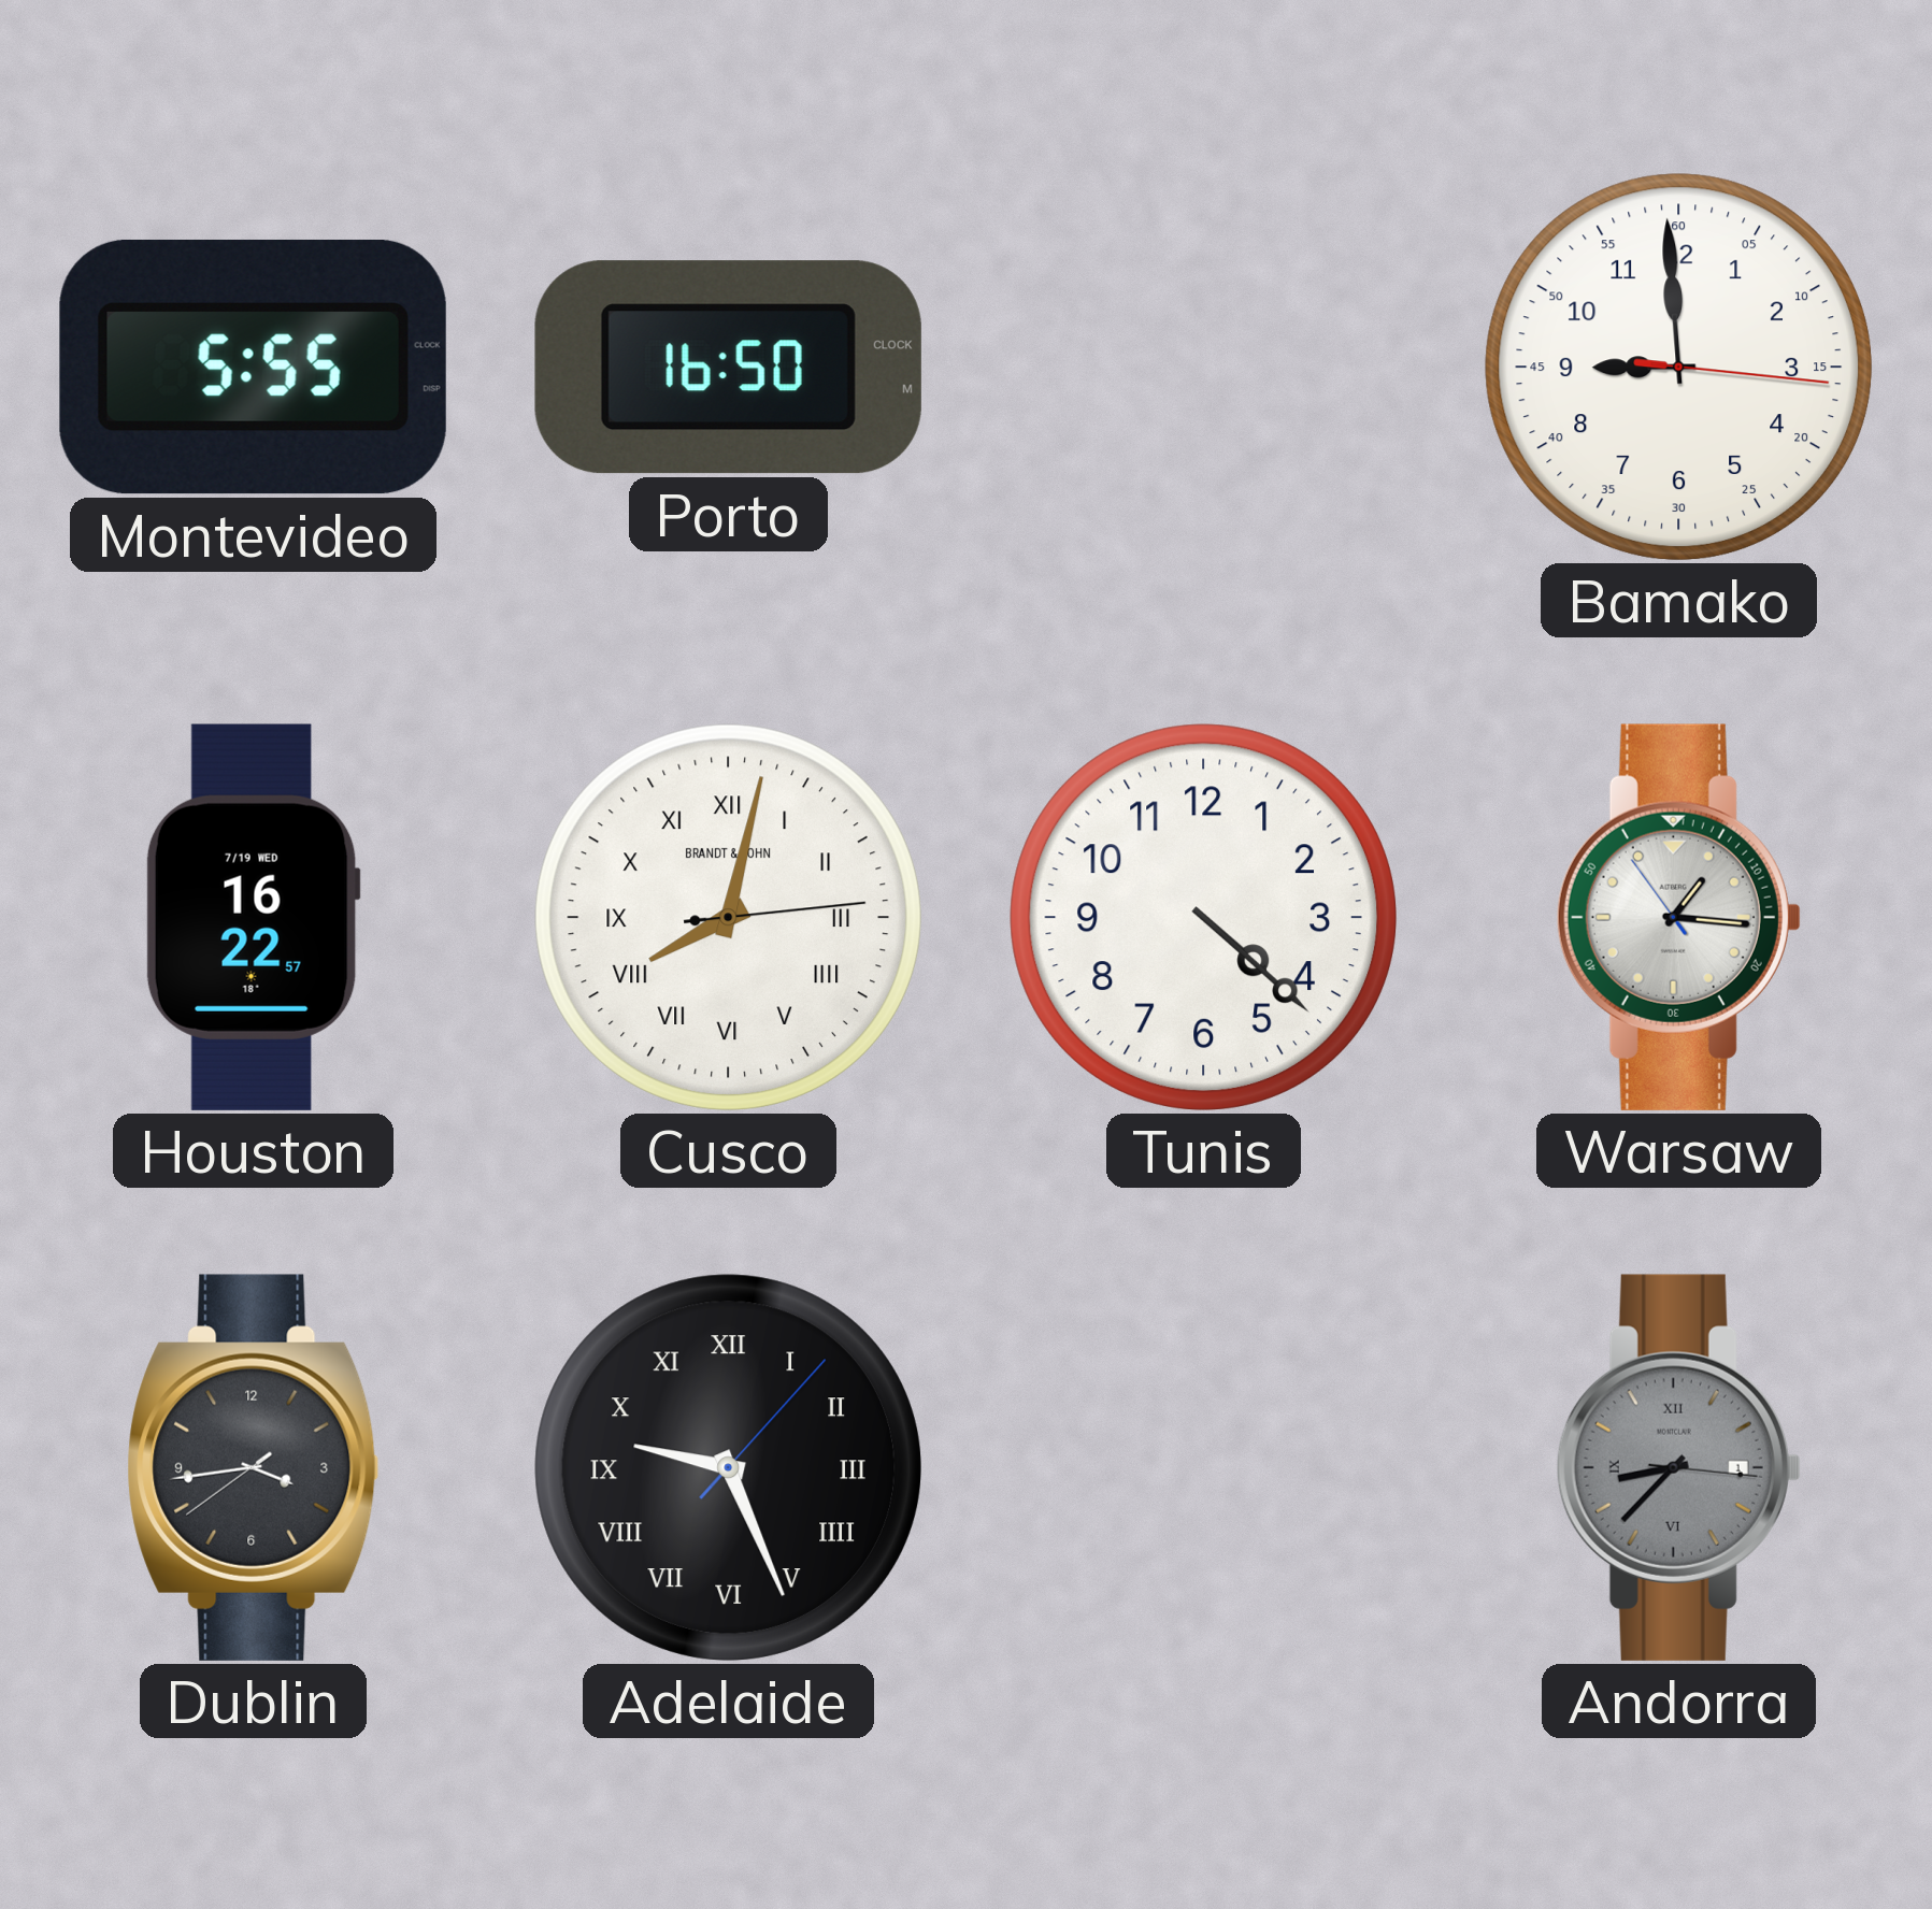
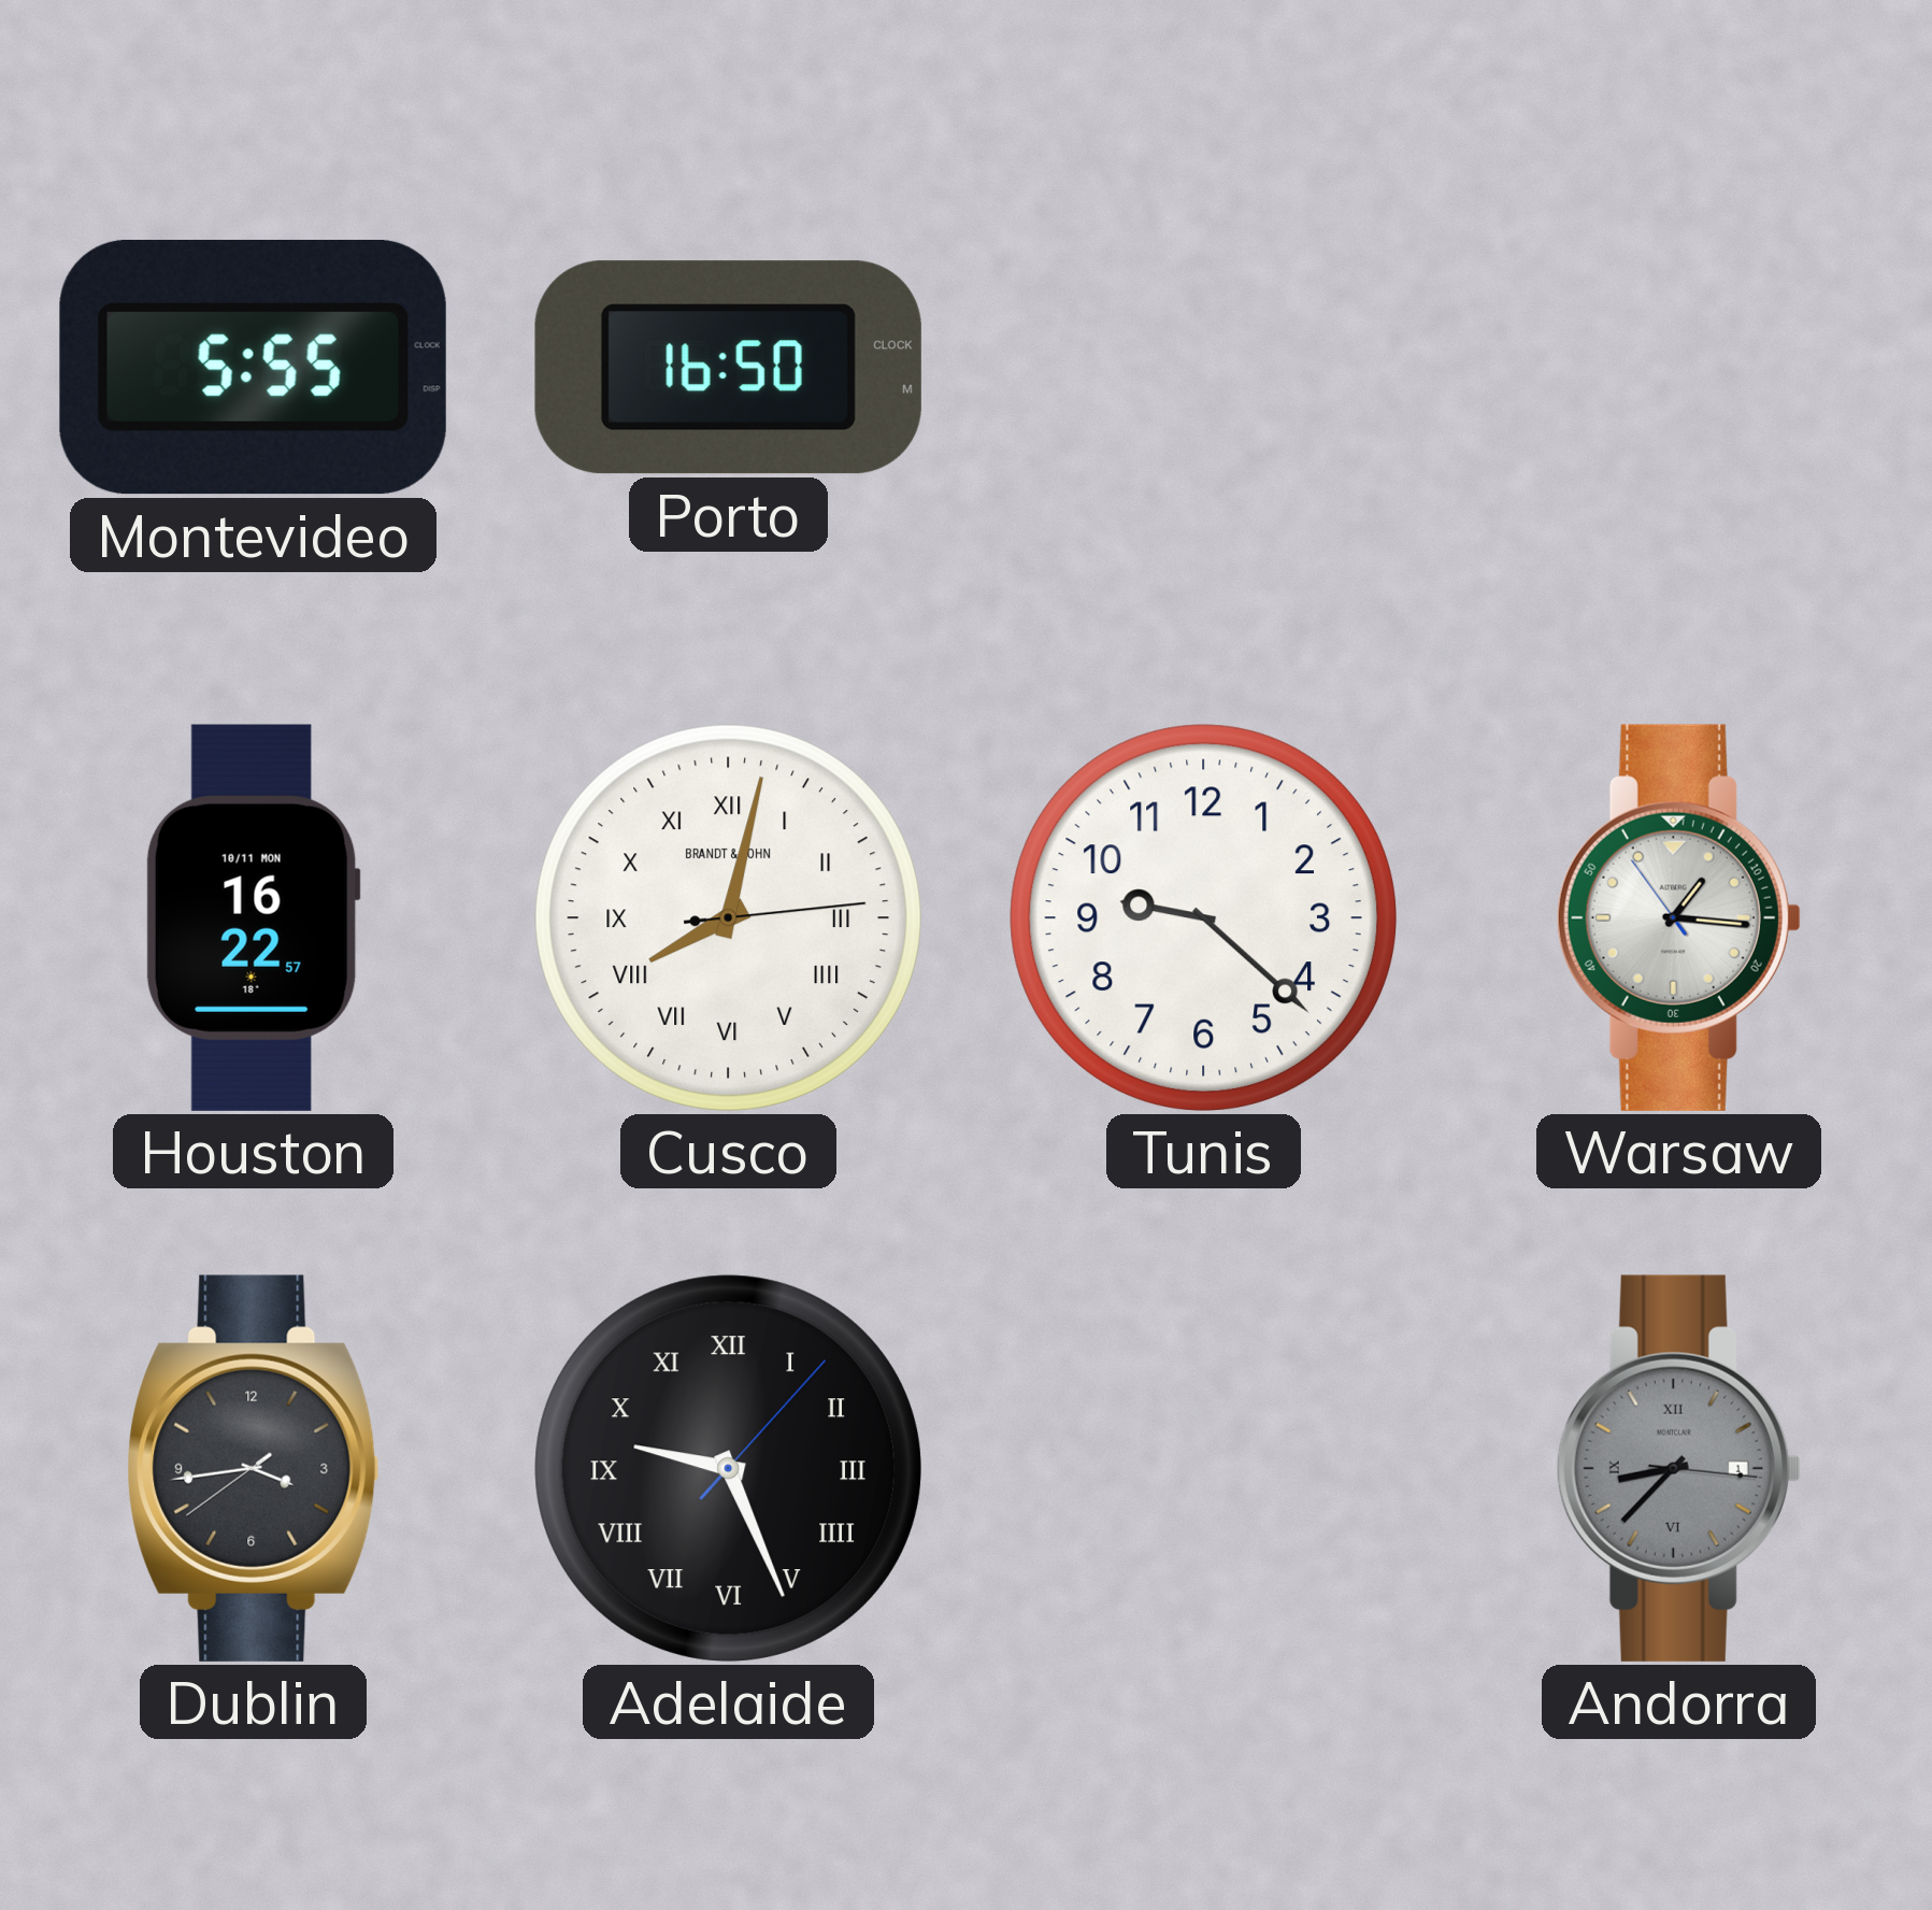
Bamako: 8:59 -> none
Houston date: 7/19 WED -> 10/11 MON
Tunis: 4:22 -> 9:22
